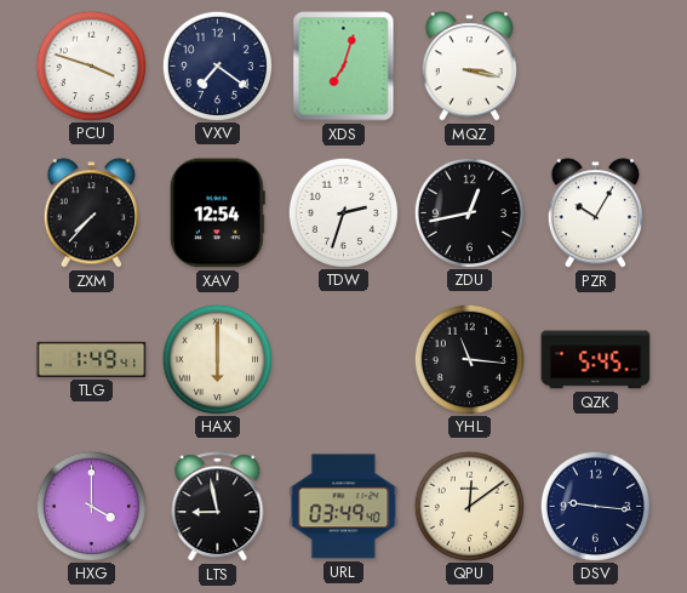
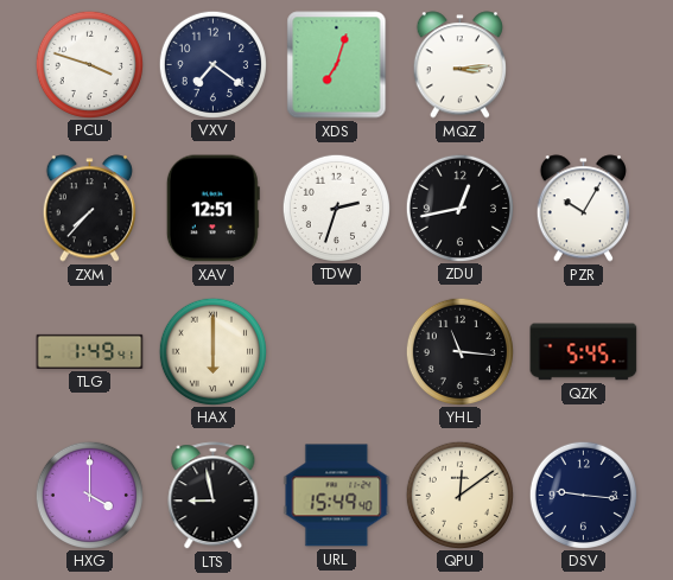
MQZ: 3:17 -> 3:14
XAV: 12:54 -> 12:51
URL: 03:49 -> 15:49
